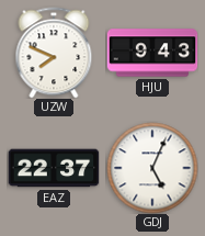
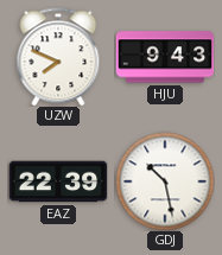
EAZ: 22:37 -> 22:39
GDJ: 5:04 -> 10:28
